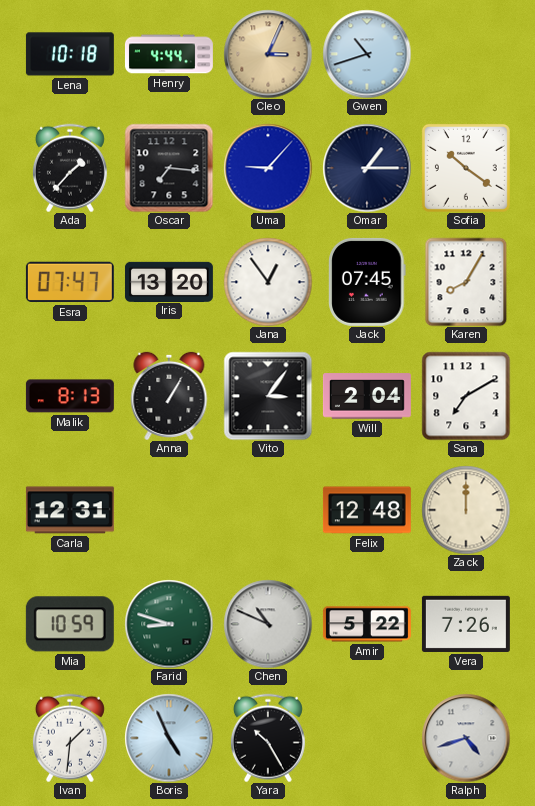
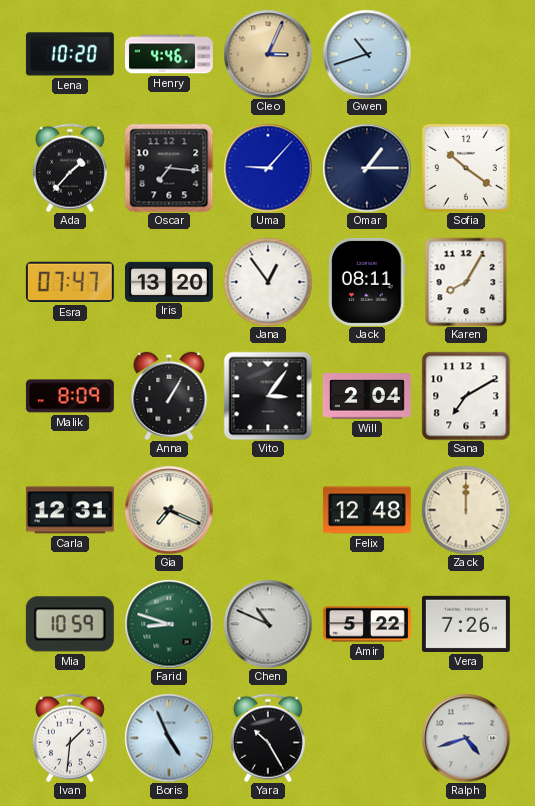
Lena: 10:18 -> 10:20
Henry: 4:44 -> 4:46
Jack: 07:45 -> 08:11
Malik: 8:13 -> 8:09
Gia: none -> 7:19
